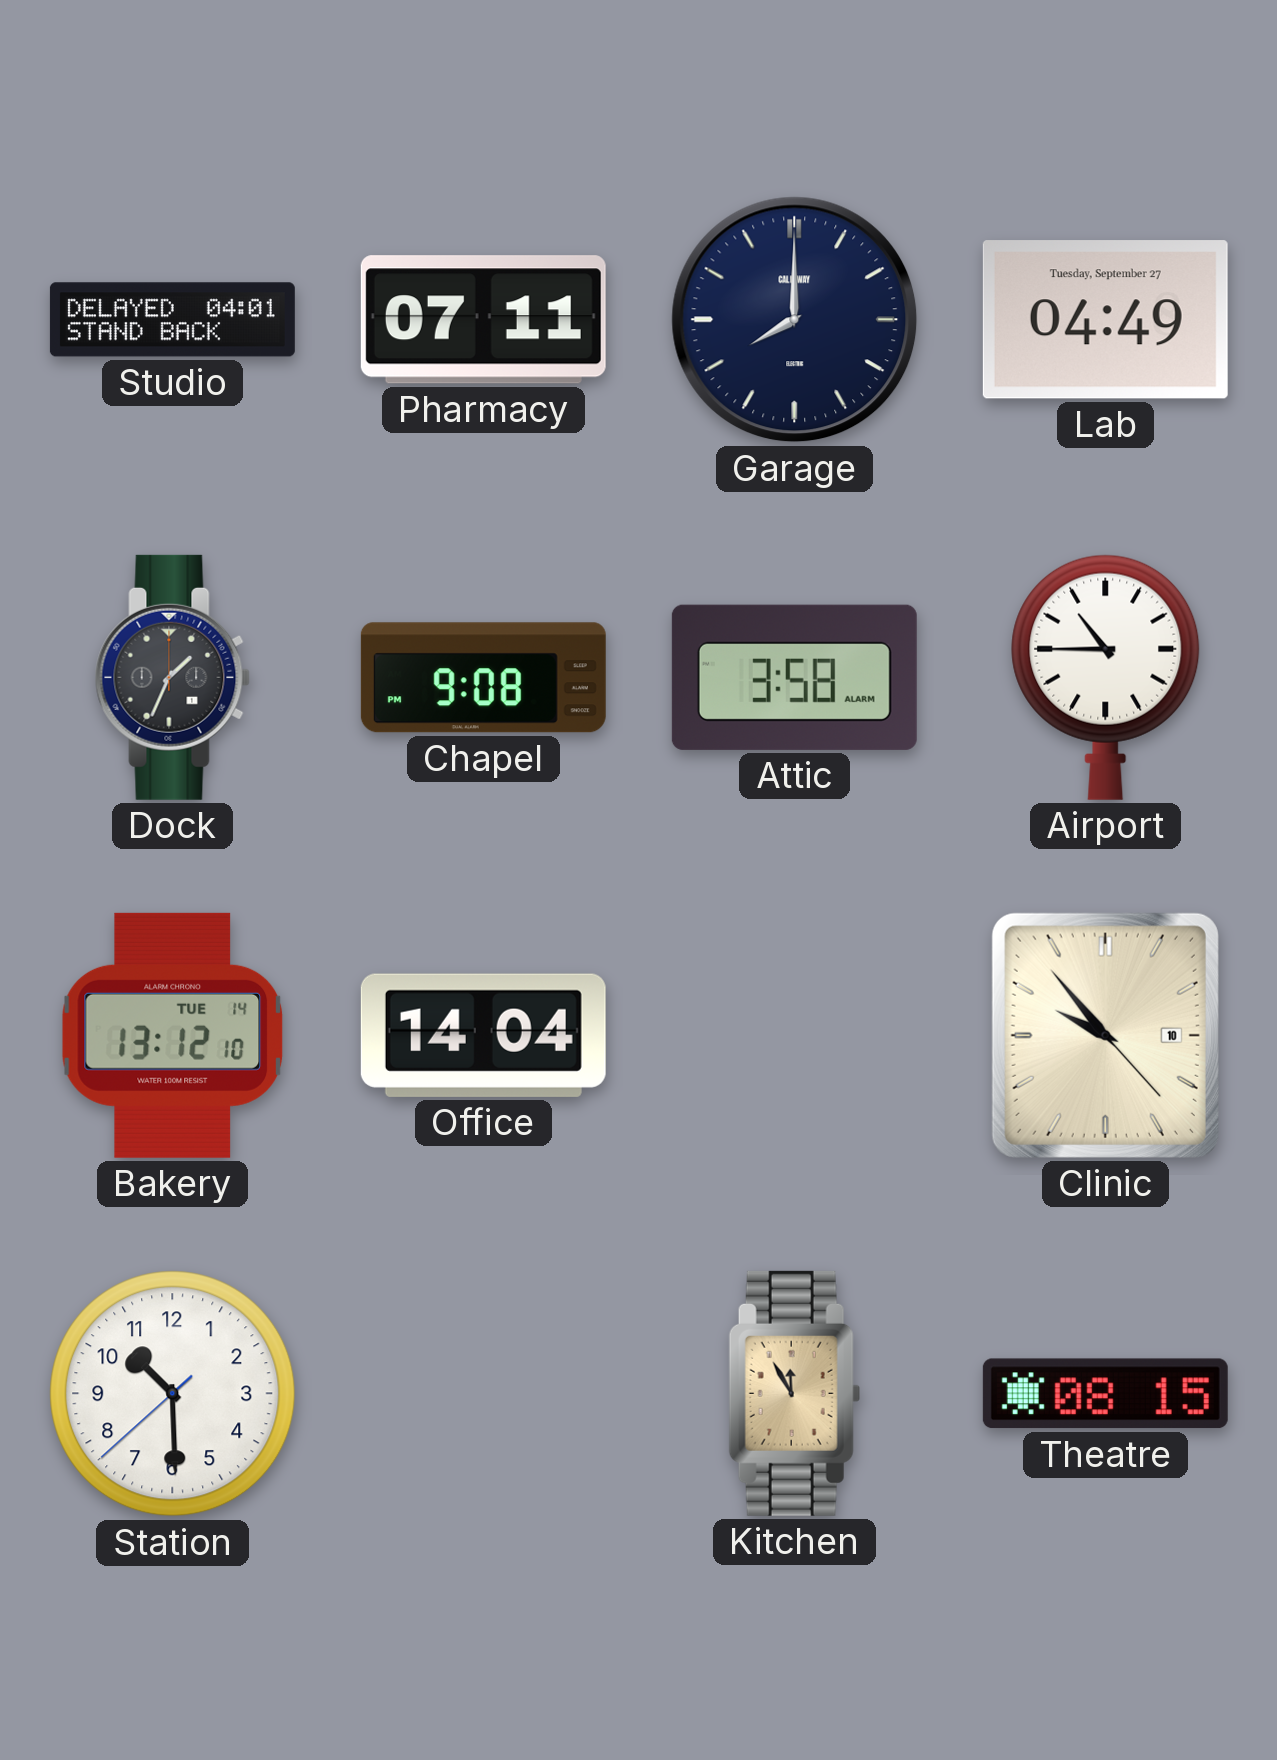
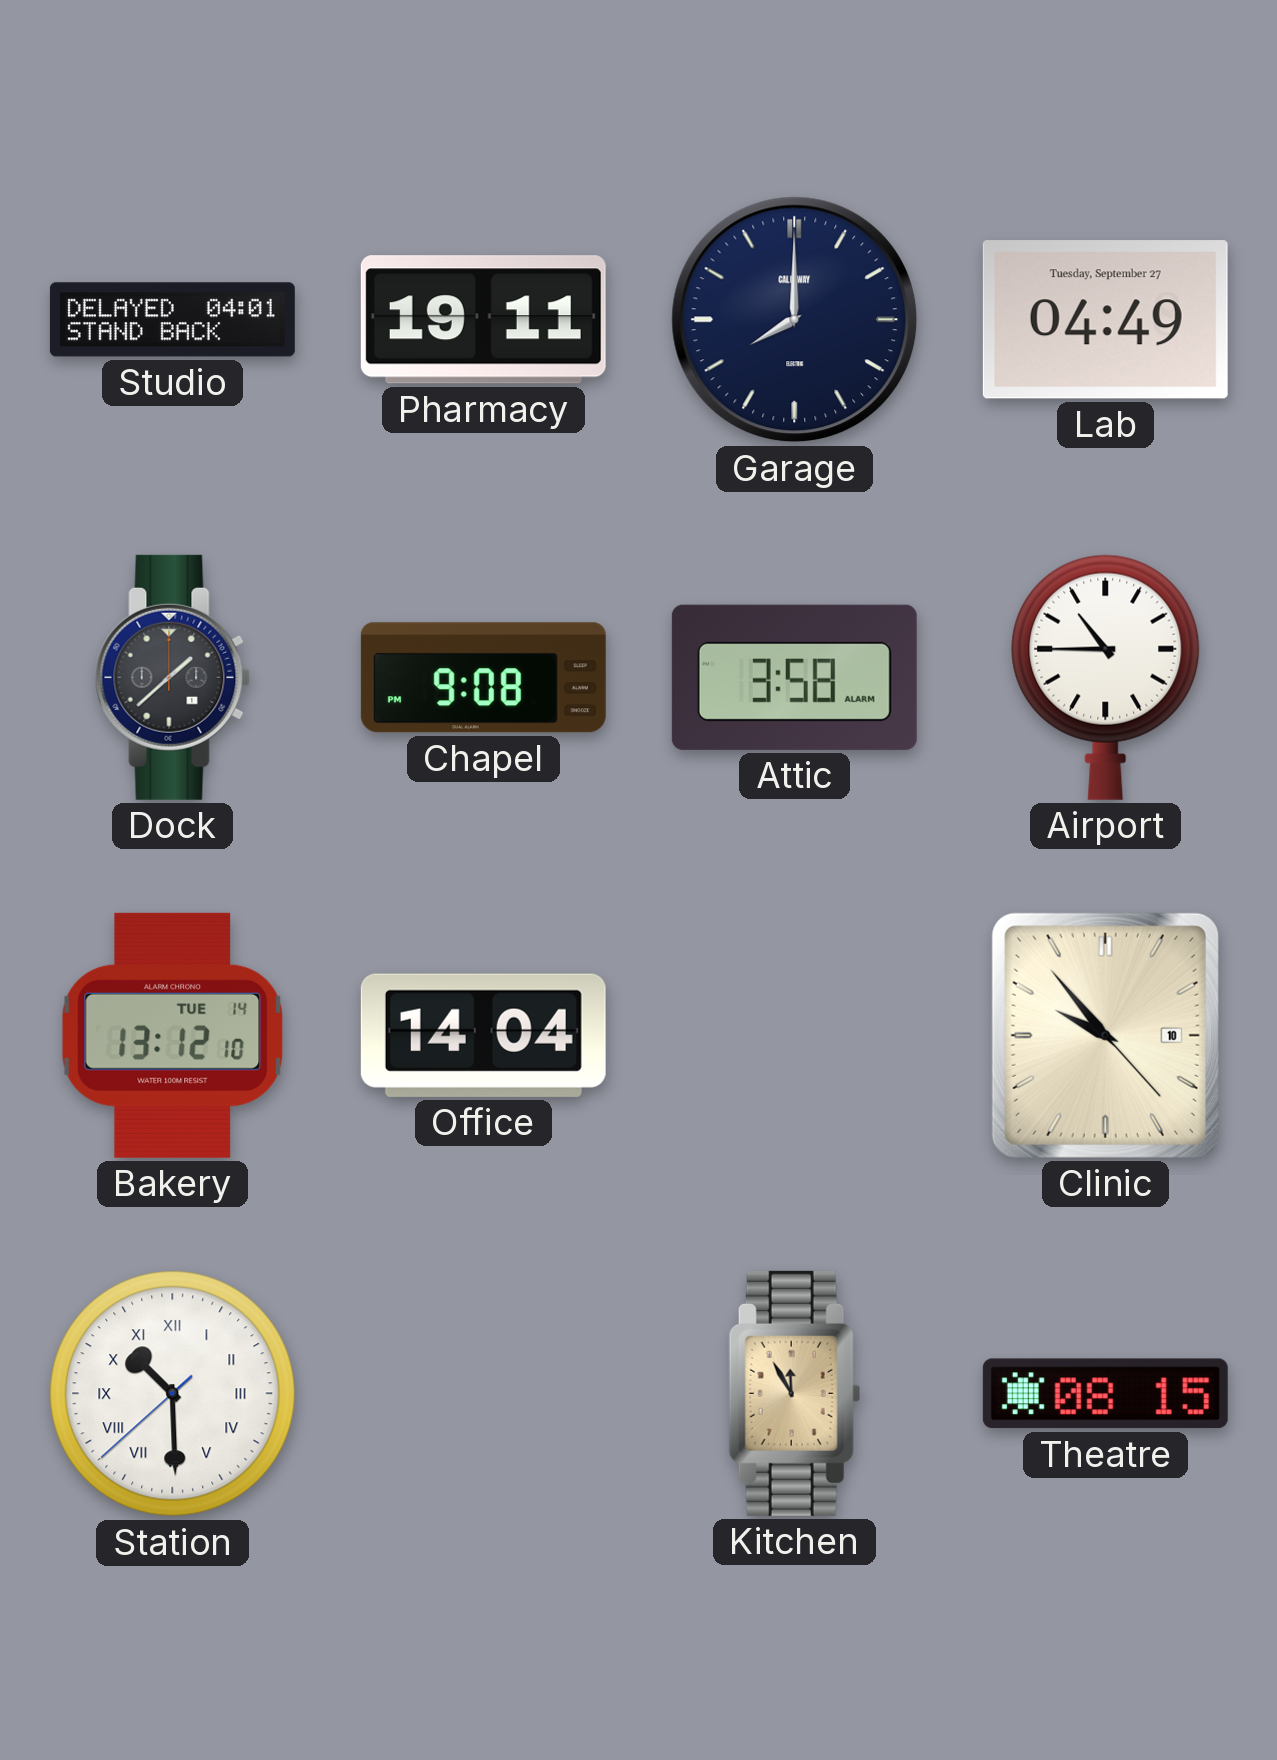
Pharmacy: 07:11 -> 19:11
Dock: 1:34 -> 1:38
Station numerals: Arabic -> Roman
